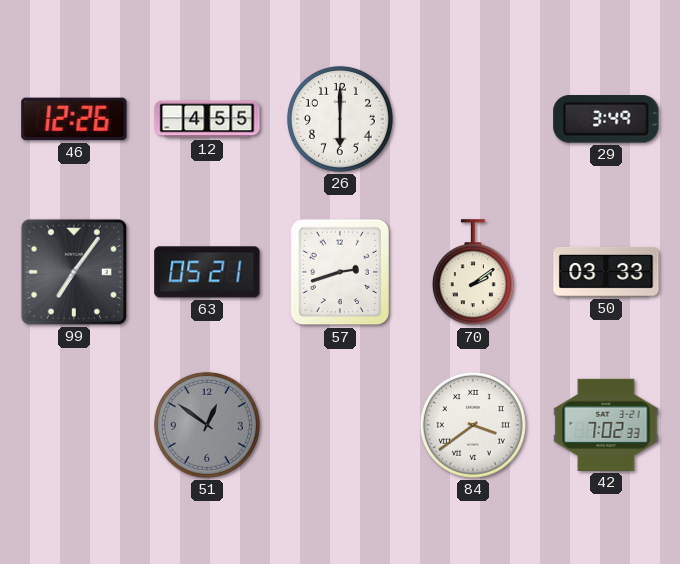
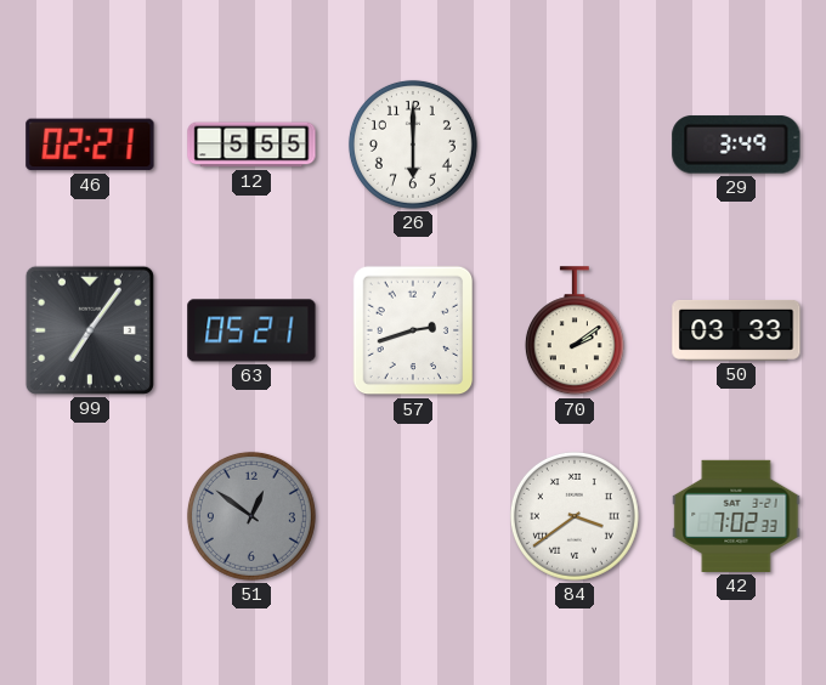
46: 12:26 -> 02:21
12: 4:55 -> 5:55
